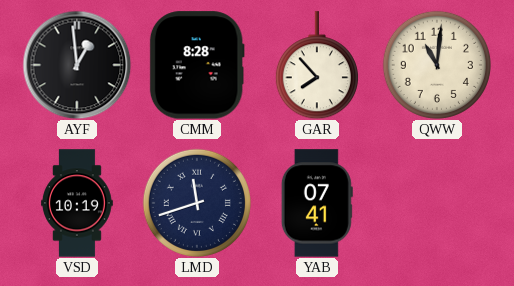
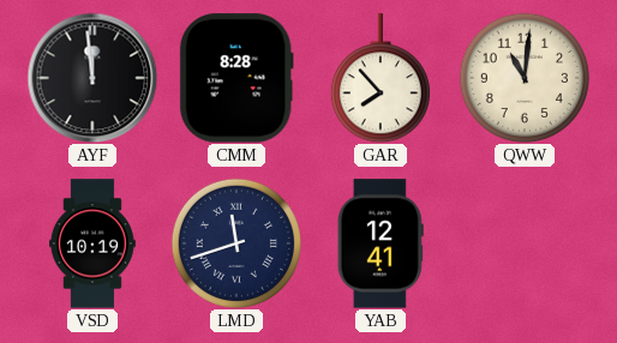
AYF: 12:59 -> 11:59
YAB: 07:41 -> 12:41
